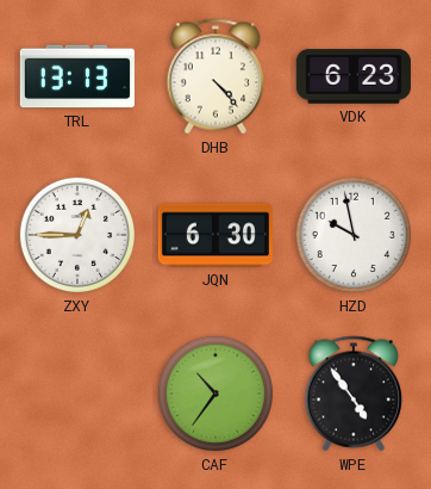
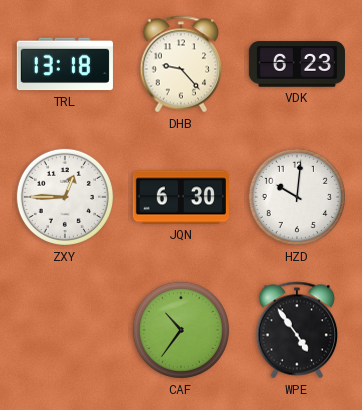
TRL: 13:13 -> 13:18
DHB: 4:23 -> 9:23
HZD: 9:58 -> 10:01
